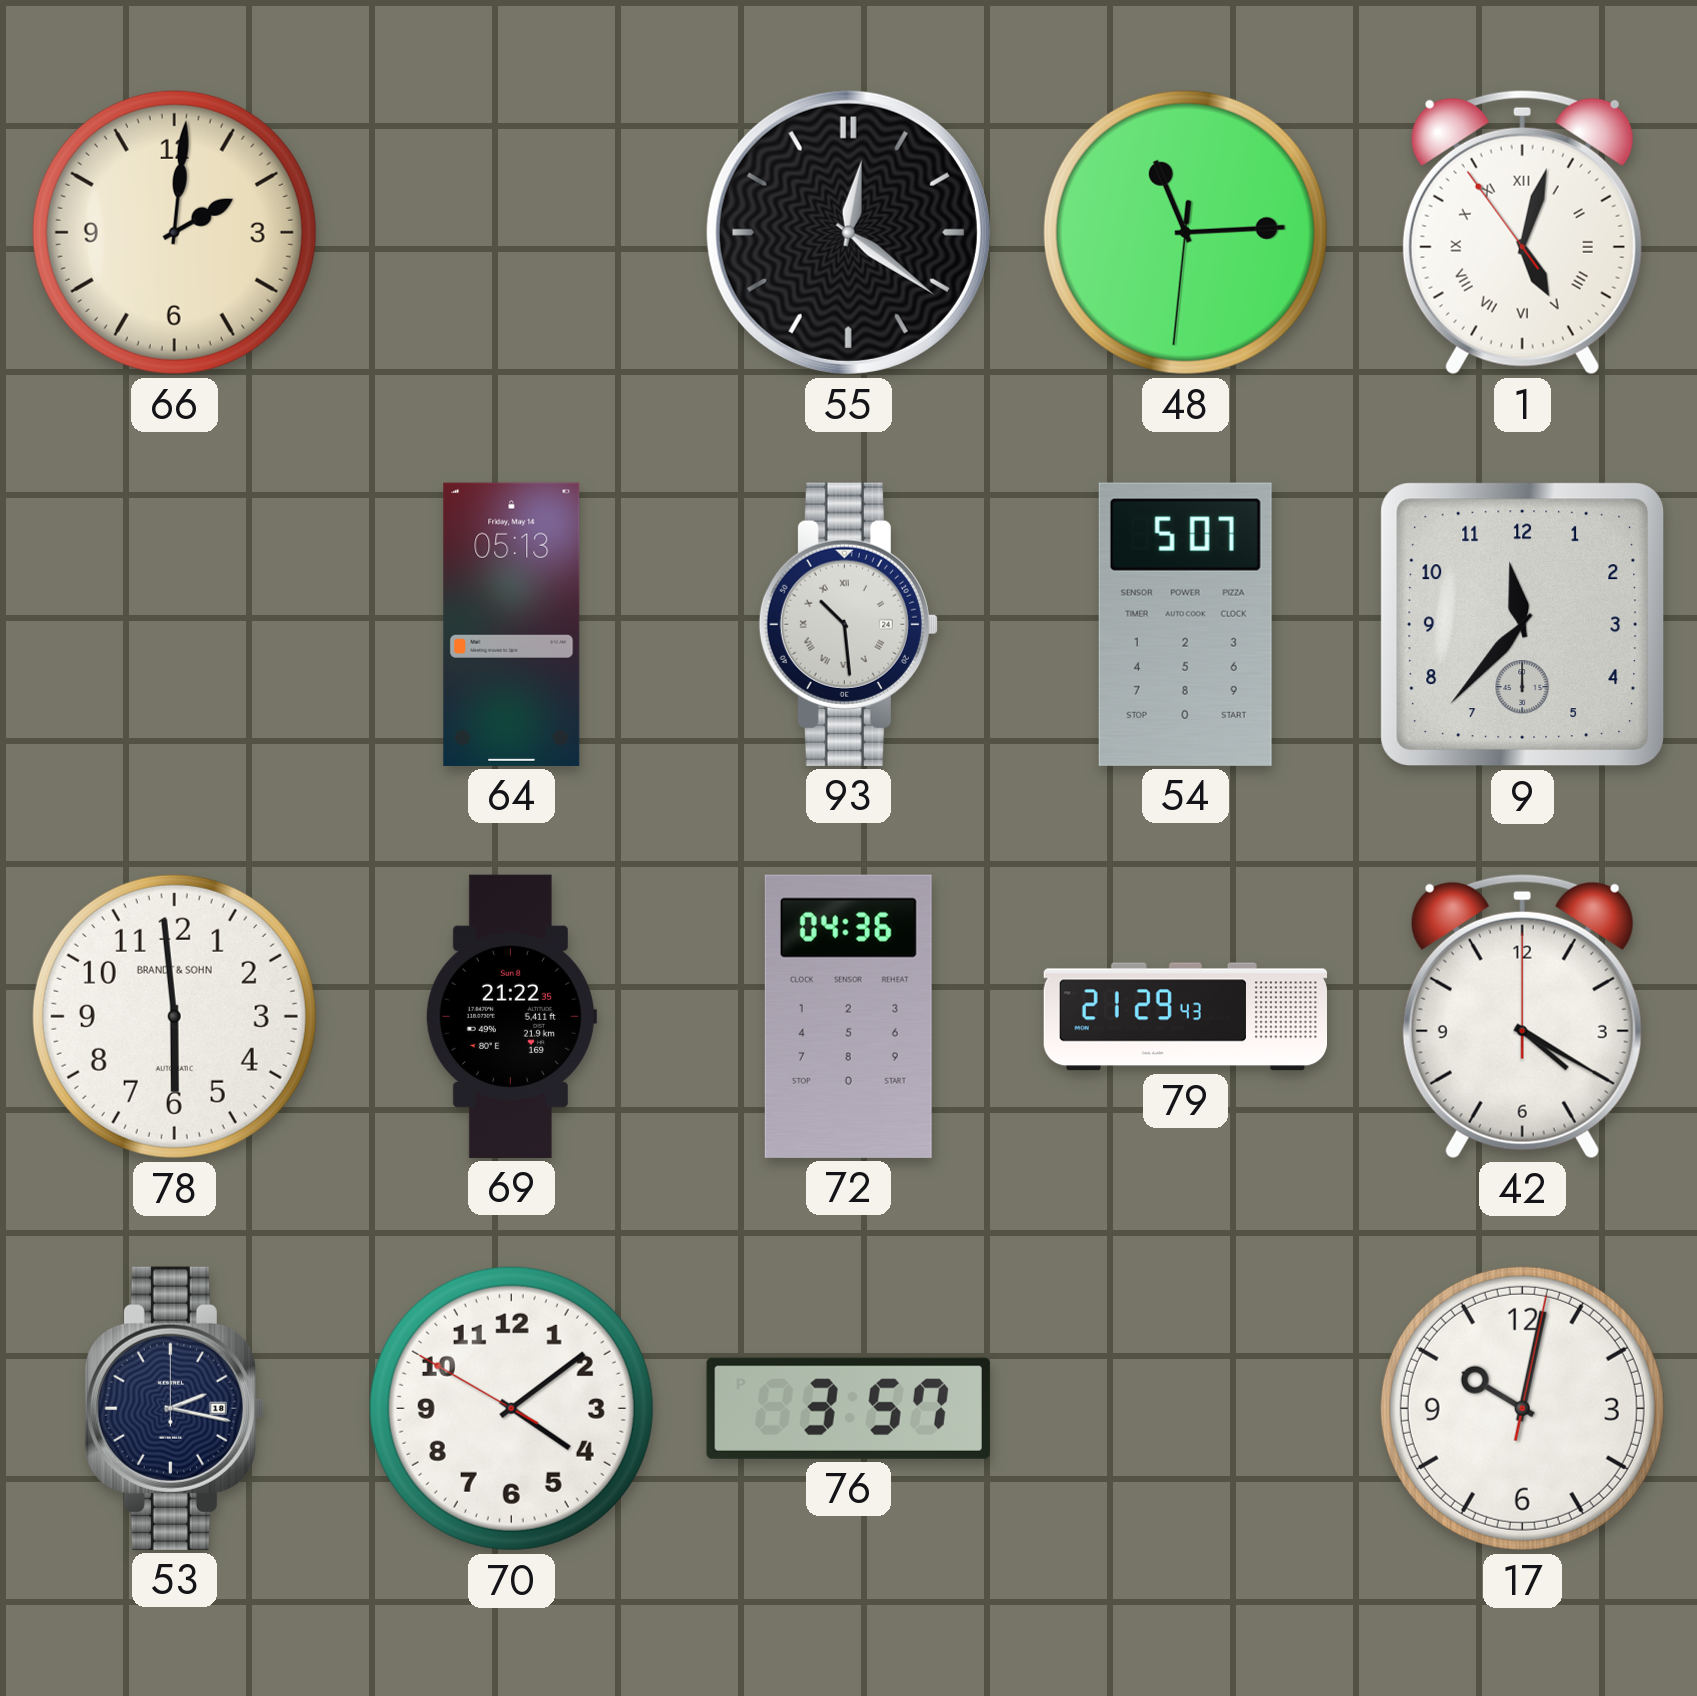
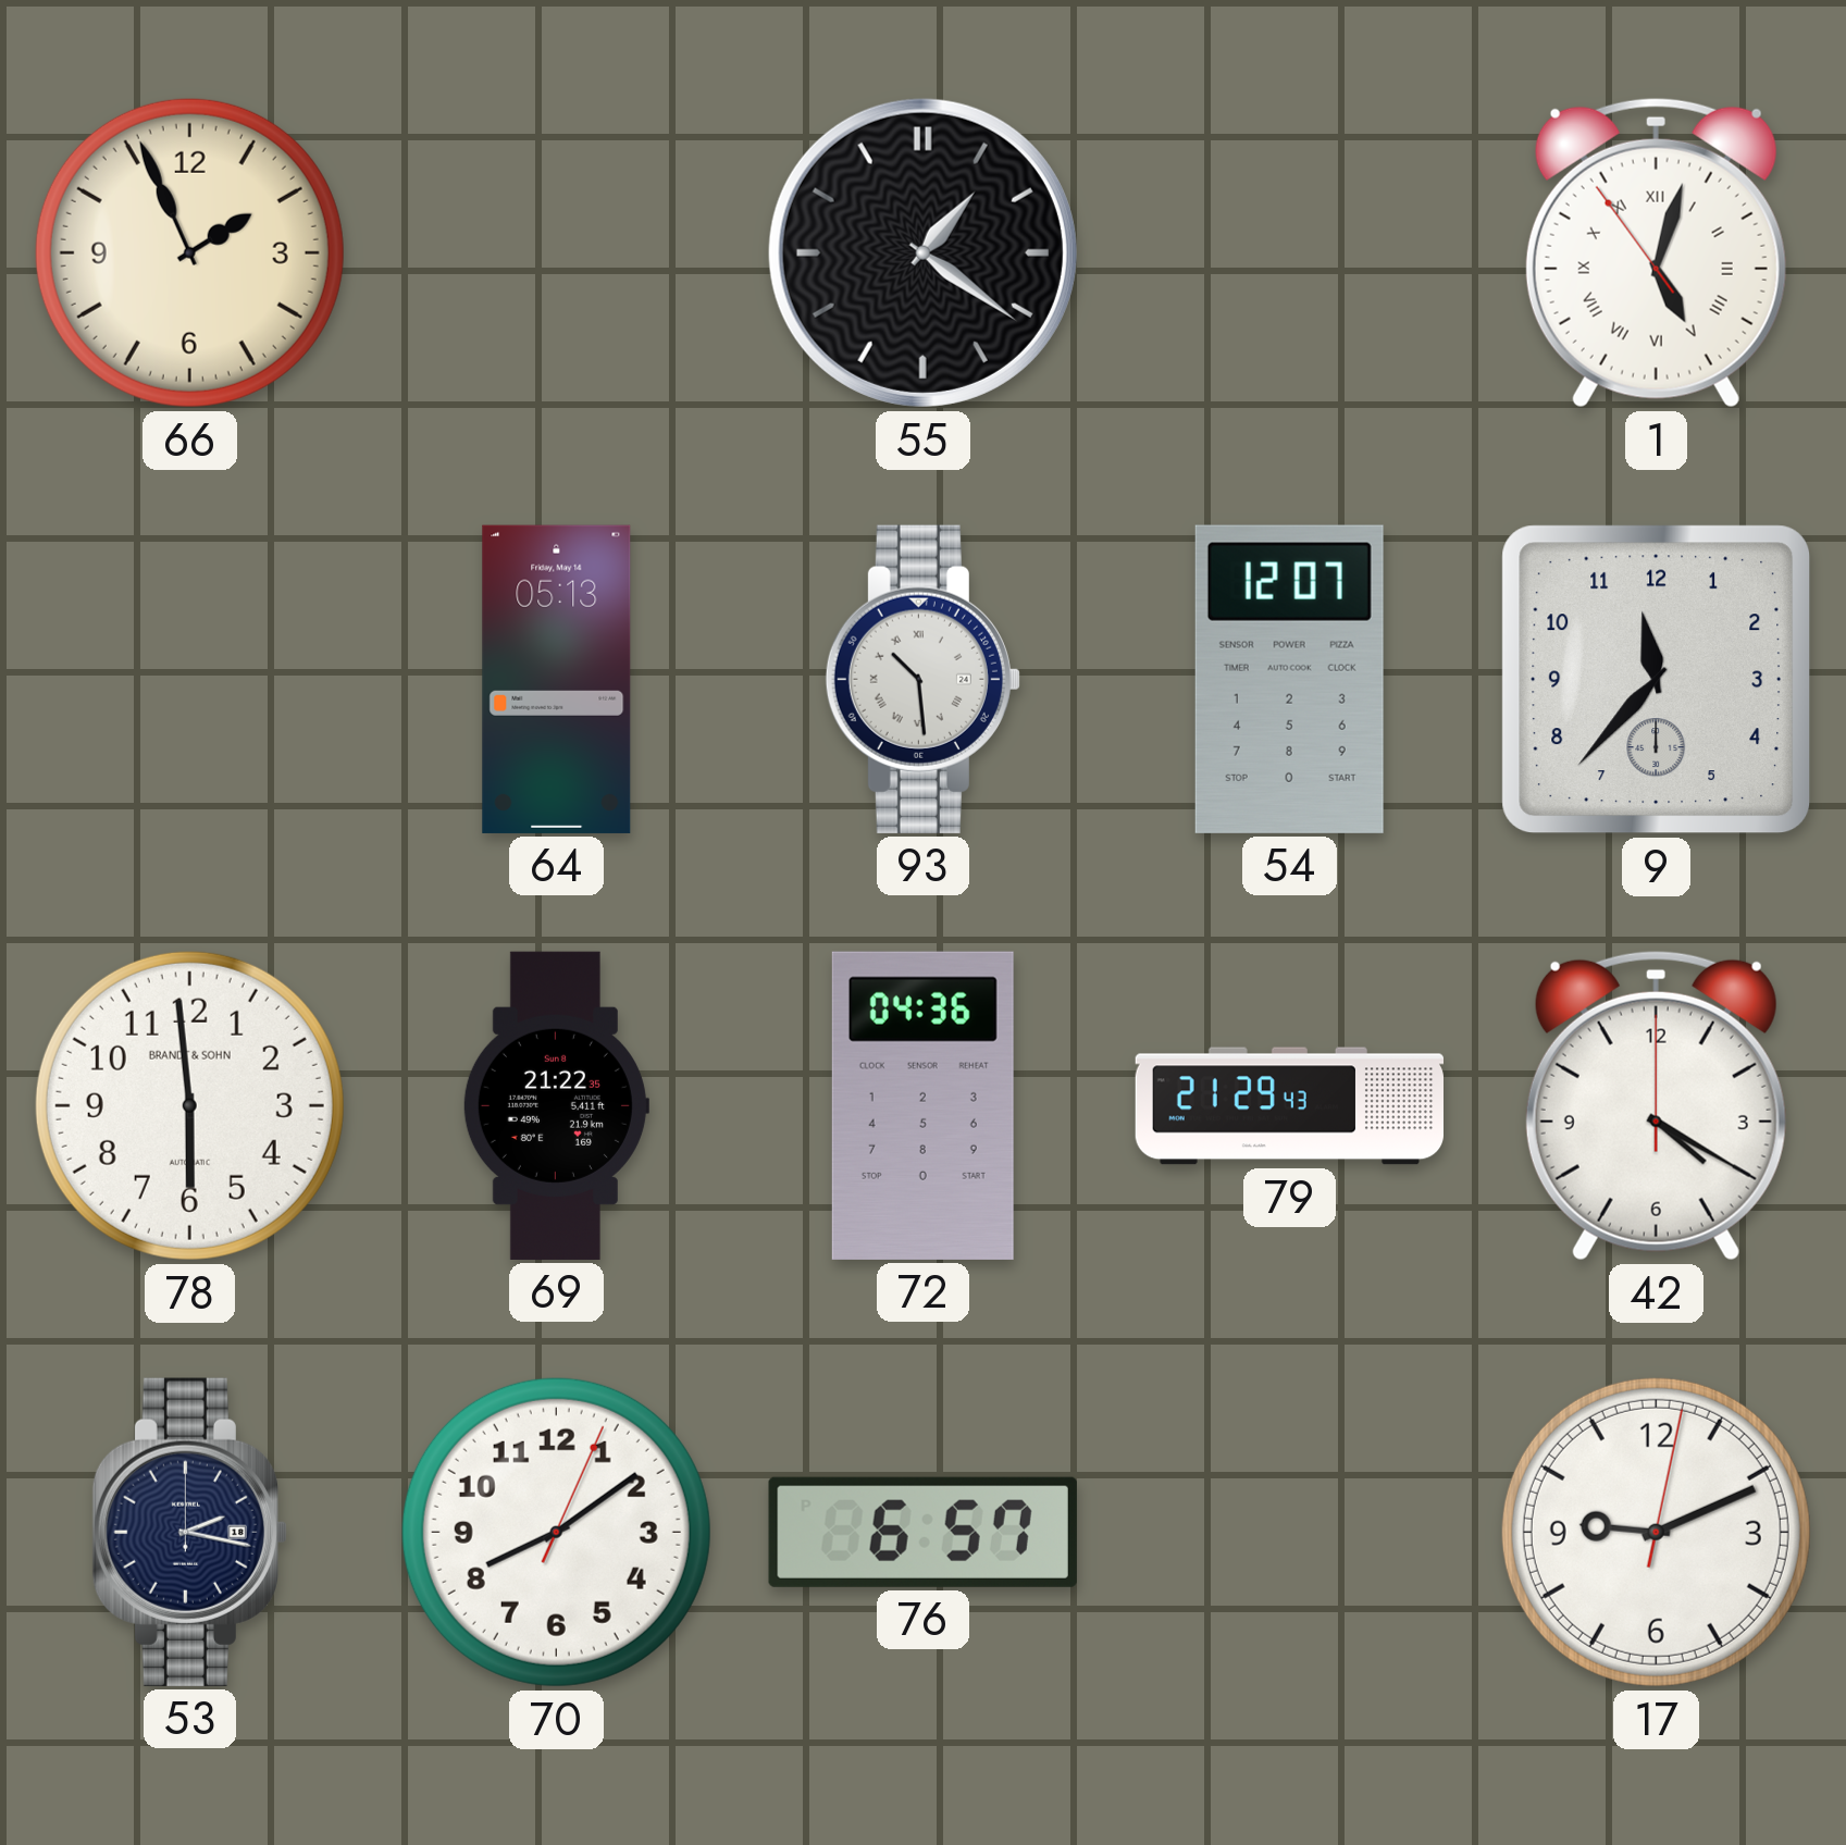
66: 2:01 -> 1:56
55: 12:21 -> 1:21
48: 11:14 -> none
54: 5:07 -> 12:07
70: 4:08 -> 8:09
76: 3:57 -> 6:57
17: 10:02 -> 9:11
